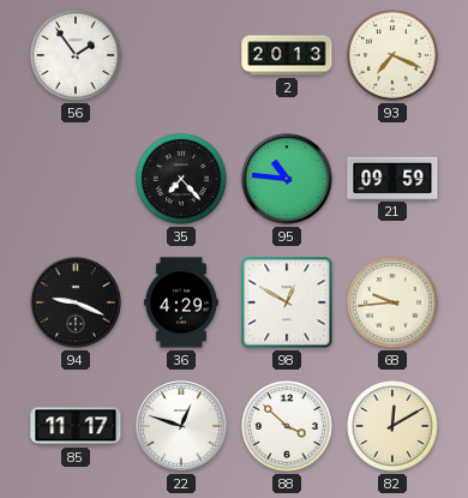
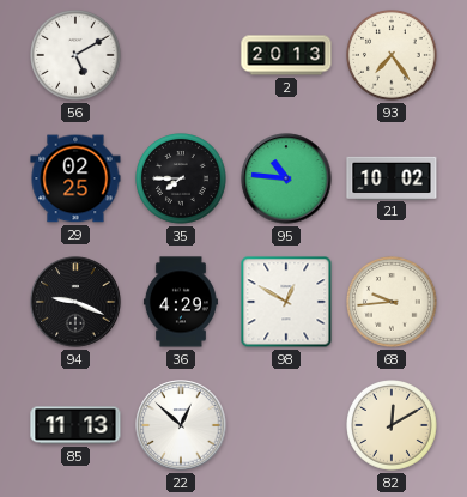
56: 1:54 -> 5:10
93: 7:19 -> 7:24
29: none -> 02:25
35: 7:23 -> 7:45
21: 09:59 -> 10:02
85: 11:17 -> 11:13
22: 12:48 -> 12:52
88: 3:52 -> none
